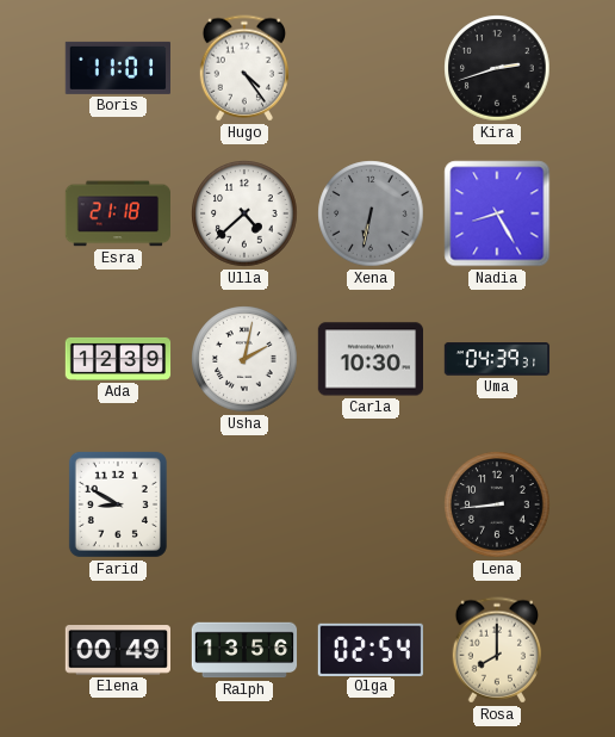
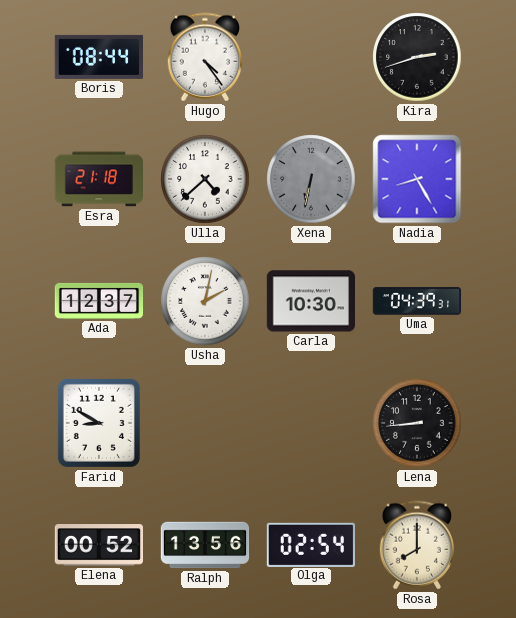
Boris: 11:01 -> 08:44
Ada: 12:39 -> 12:37
Elena: 00:49 -> 00:52
